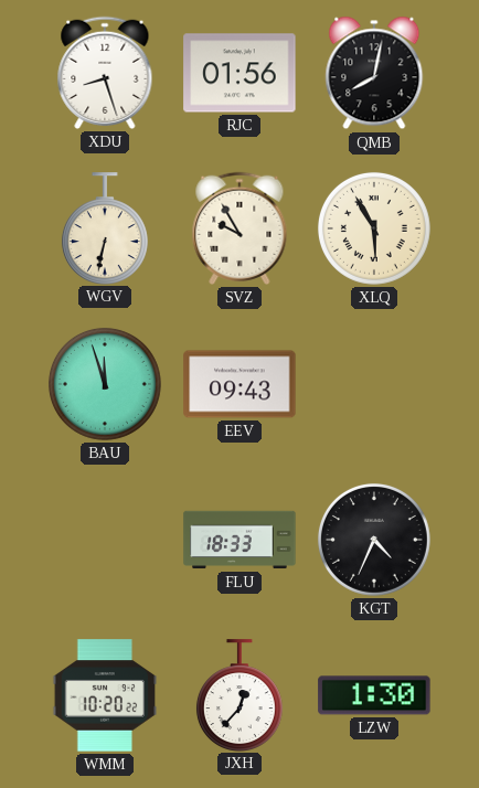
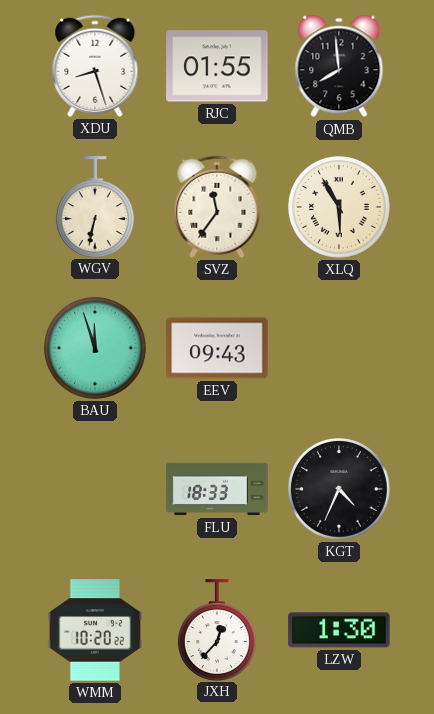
RJC: 01:56 -> 01:55
QMB: 8:02 -> 7:59
SVZ: 9:55 -> 11:36
